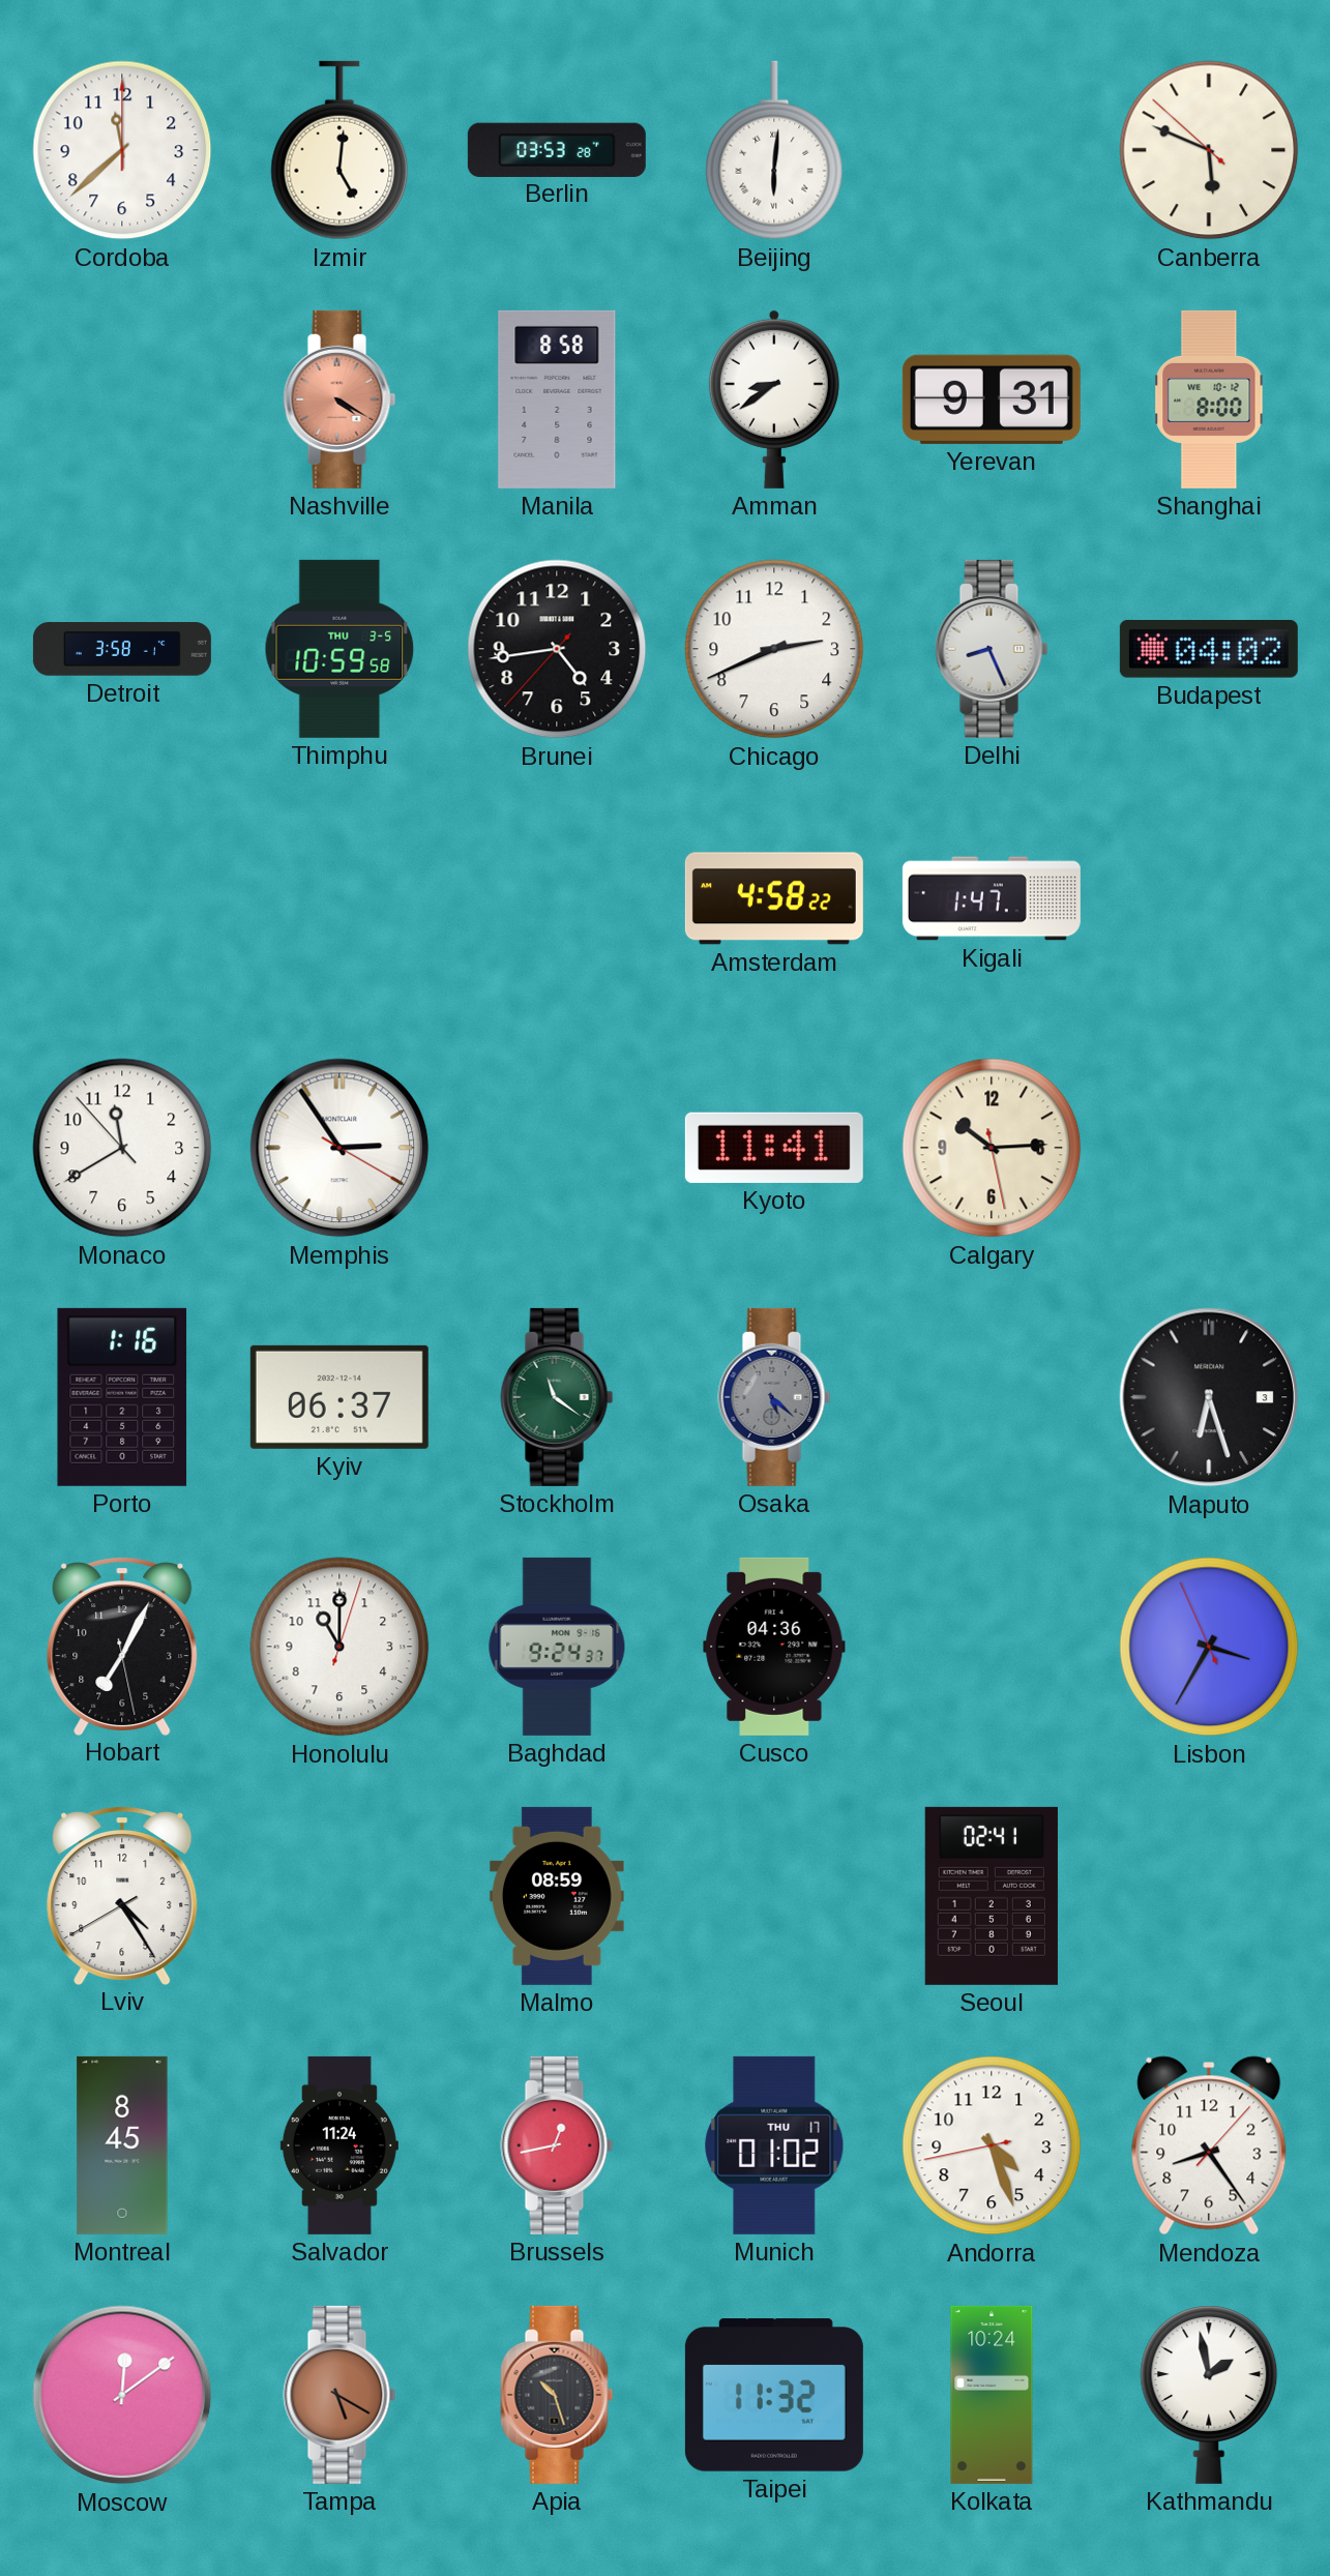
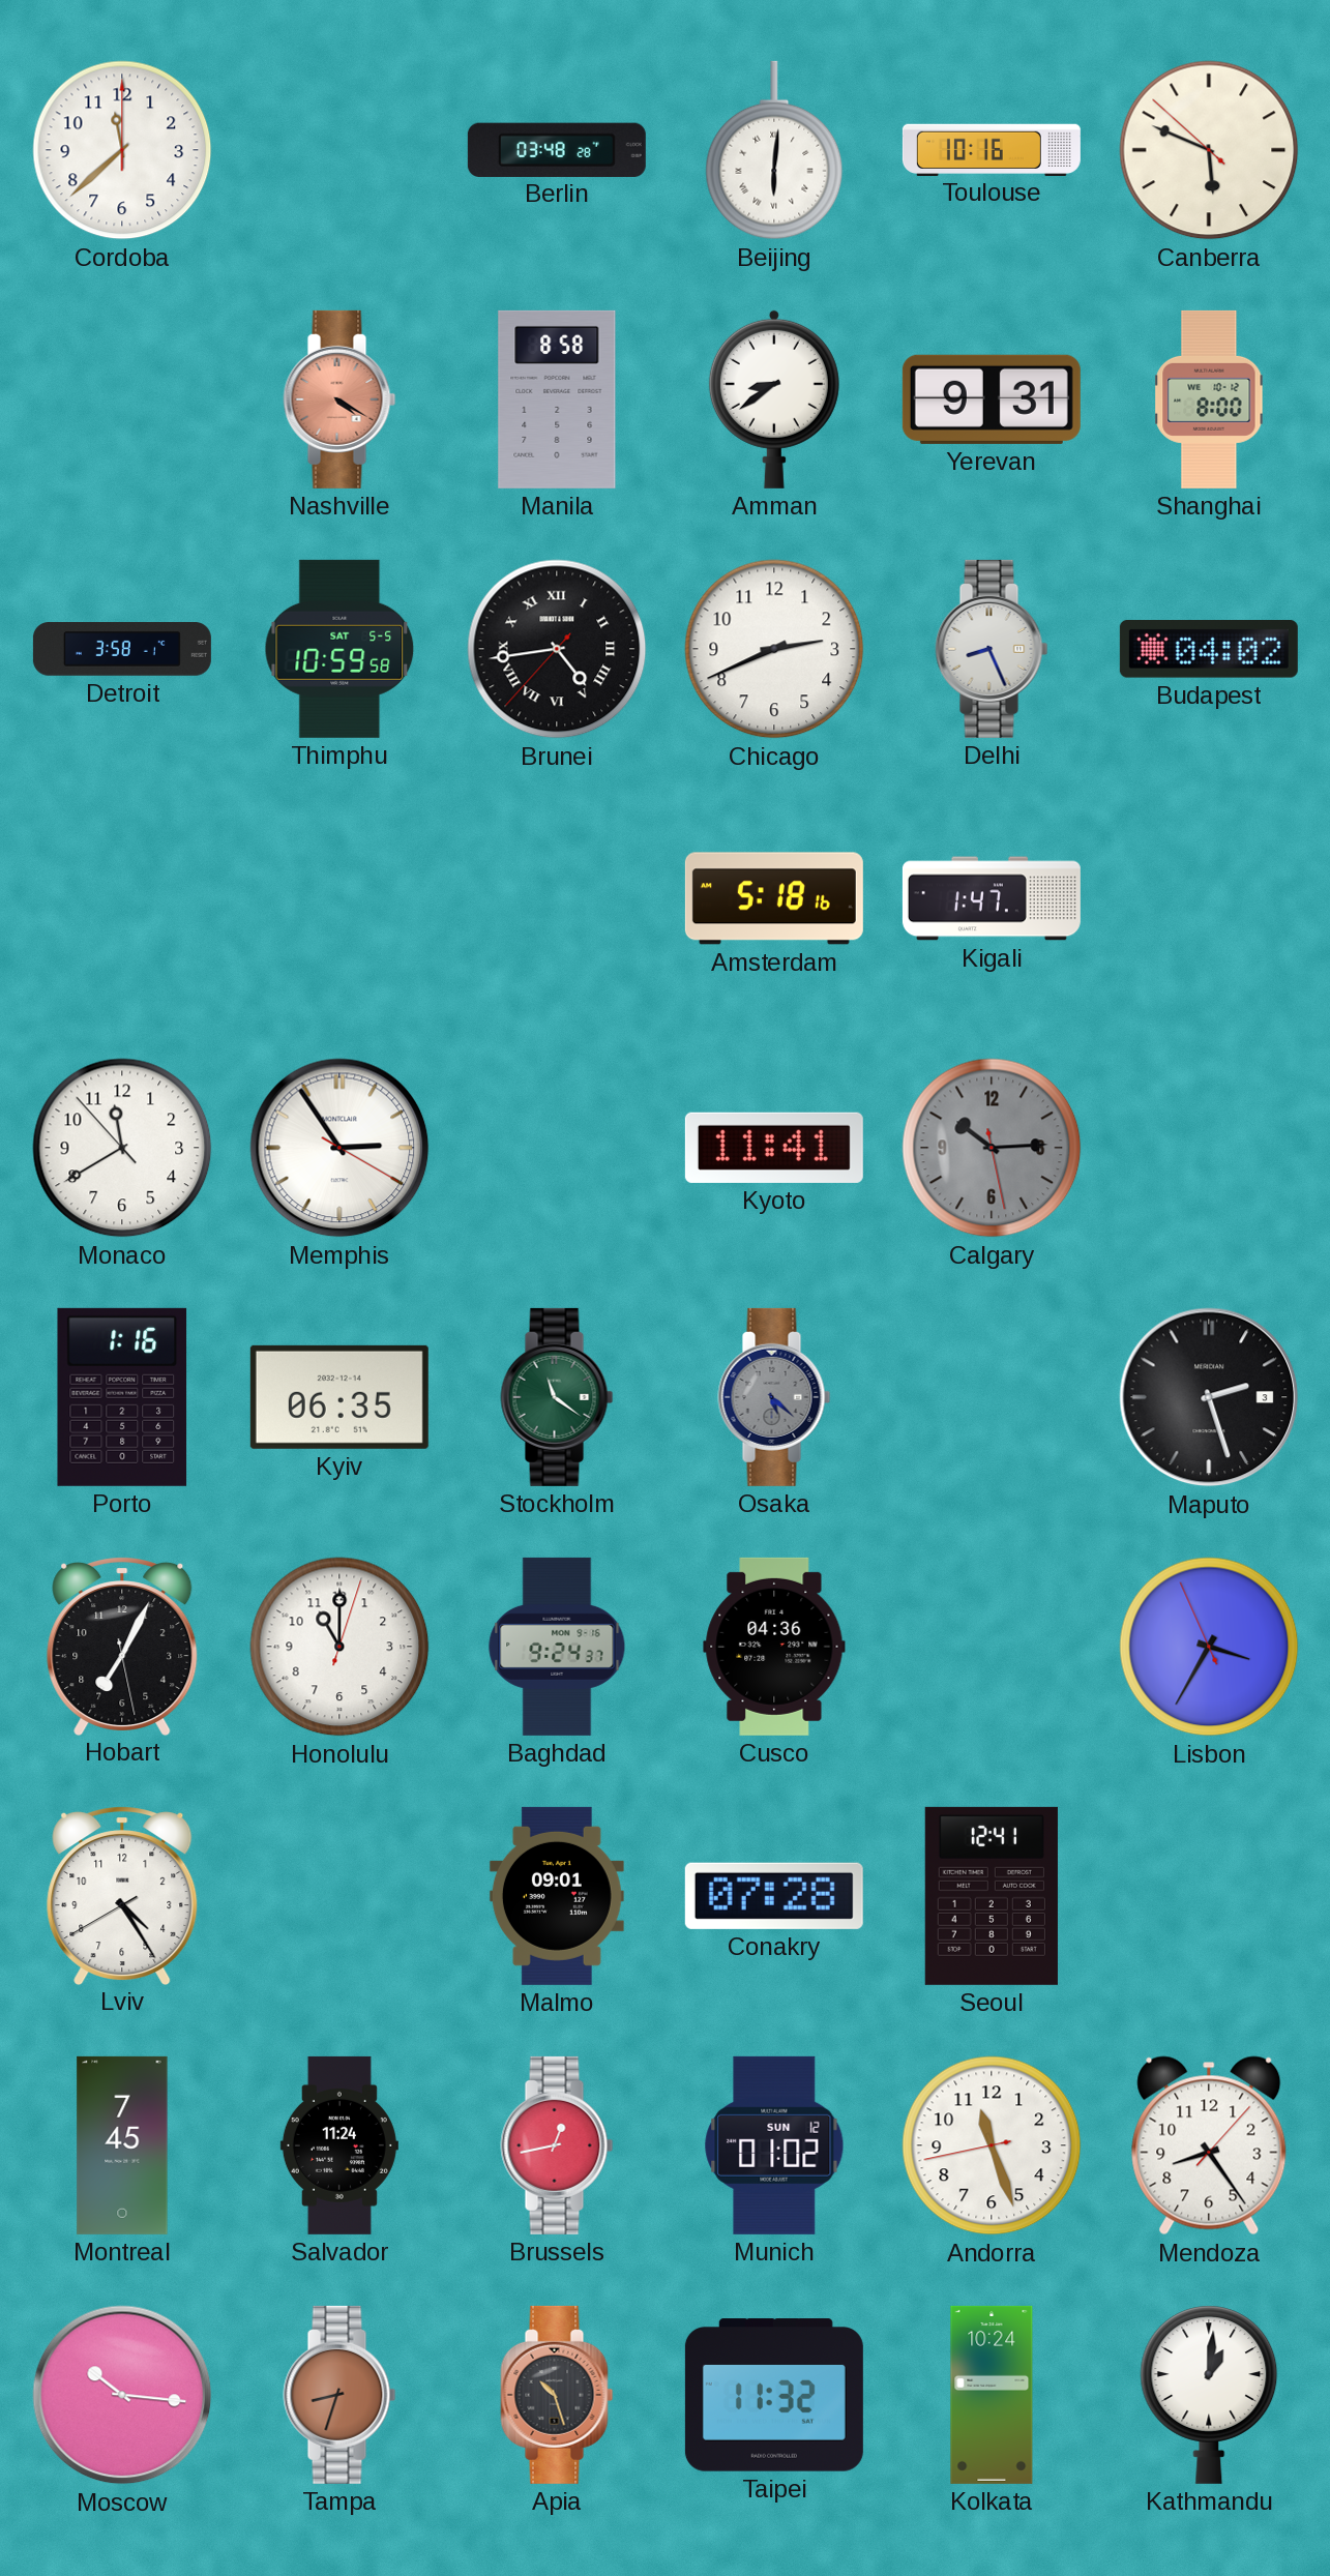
Izmir: 5:01 -> none
Berlin: 03:53 -> 03:48
Toulouse: none -> 10:16
Thimphu date: THU 3-5 -> SAT 5-5
Brunei numerals: Arabic -> Roman
Amsterdam: 4:58 -> 5:18
Calgary dial: cream -> grey
Kyiv: 06:37 -> 06:35
Maputo: 6:27 -> 2:27
Malmo: 08:59 -> 09:01
Conakry: none -> 07:28
Seoul: 02:41 -> 12:41
Montreal: 8:45 -> 7:45
Munich date: THU 17 -> SUN 12
Andorra: 4:26 -> 11:26
Moscow: 12:09 -> 10:16
Tampa: 5:20 -> 8:33
Kathmandu: 1:58 -> 1:01
